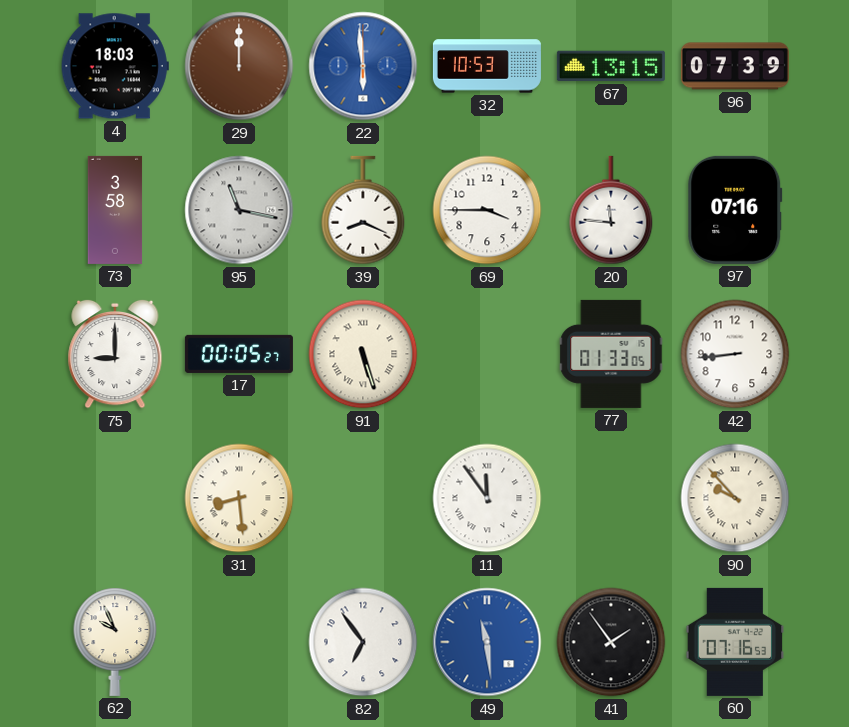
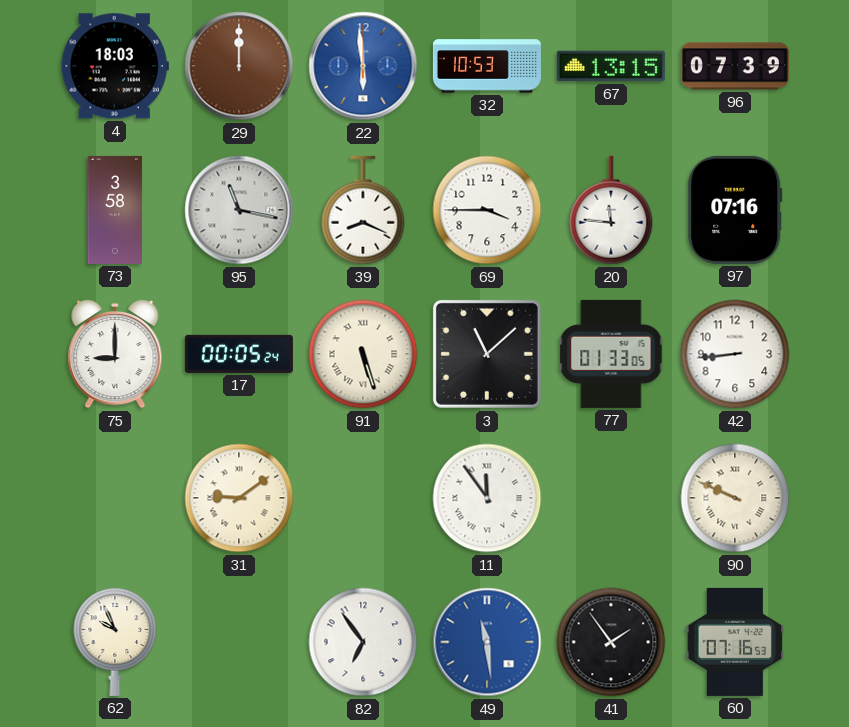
17: 00:05:27 -> 00:05:24
3: none -> 11:08
31: 8:29 -> 9:09
90: 9:53 -> 9:49
